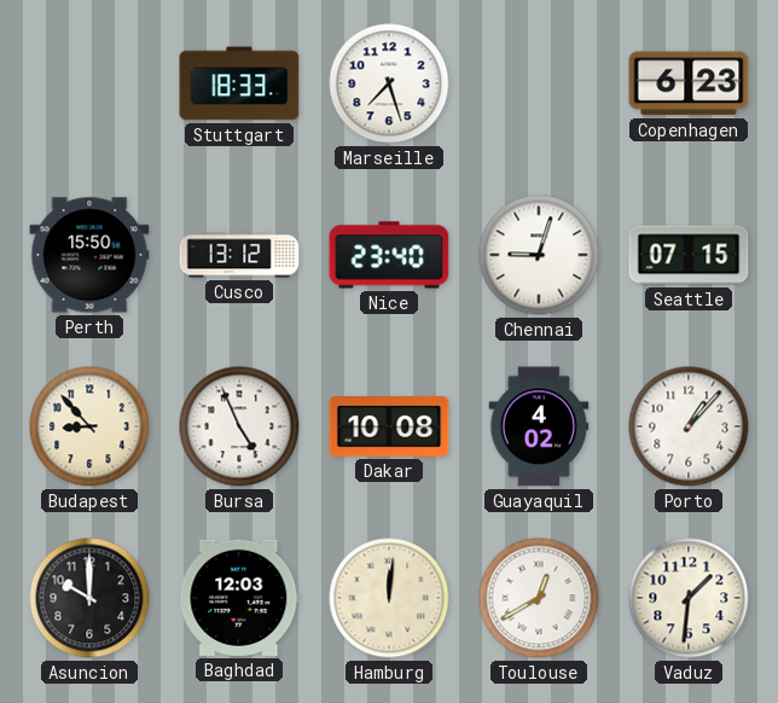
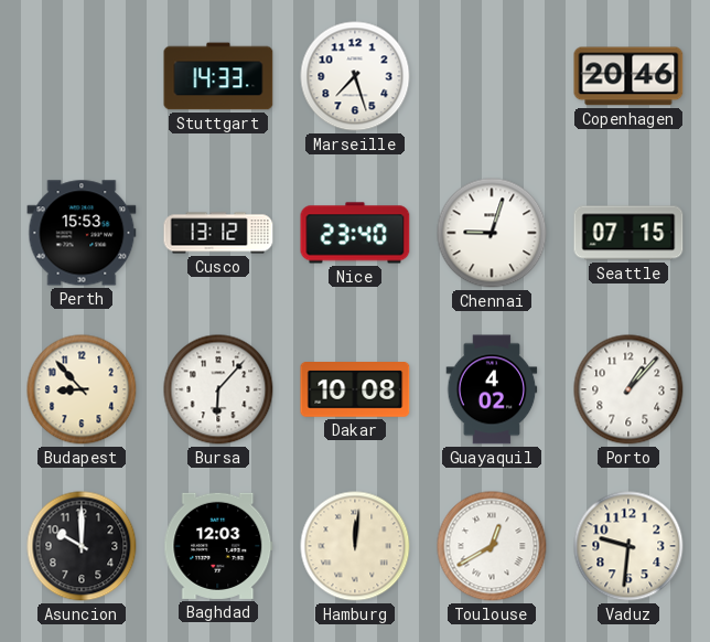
Stuttgart: 18:33 -> 14:33
Copenhagen: 6:23 -> 20:46
Perth: 15:50 -> 15:53
Bursa: 4:56 -> 6:07
Vaduz: 1:31 -> 9:31
